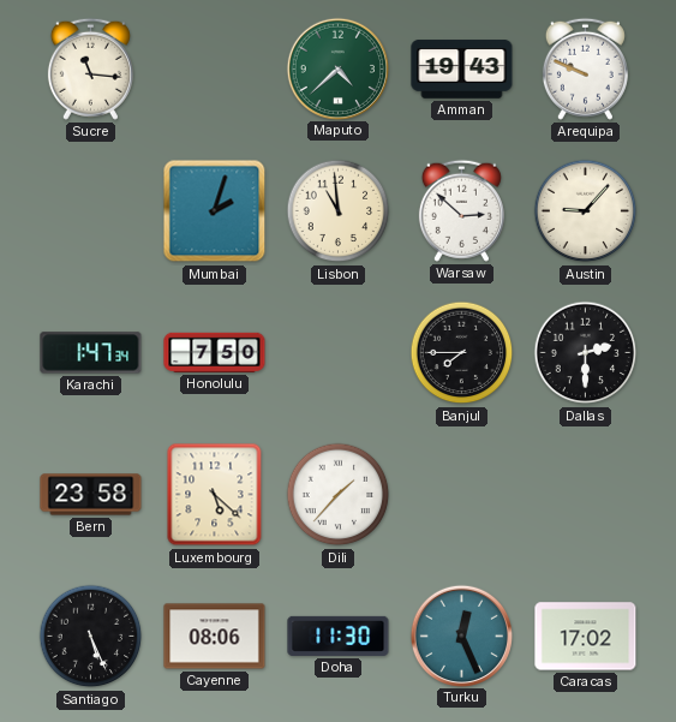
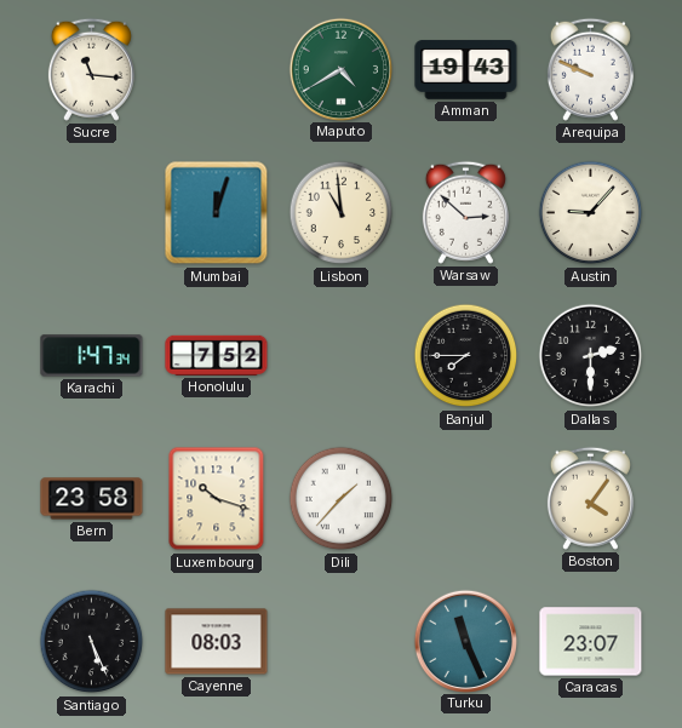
Maputo: 4:38 -> 4:40
Mumbai: 2:03 -> 12:03
Honolulu: 7:50 -> 7:52
Luxembourg: 5:22 -> 10:18
Boston: none -> 4:06
Cayenne: 08:06 -> 08:03
Doha: 11:30 -> none
Turku: 12:26 -> 11:26
Caracas: 17:02 -> 23:07
